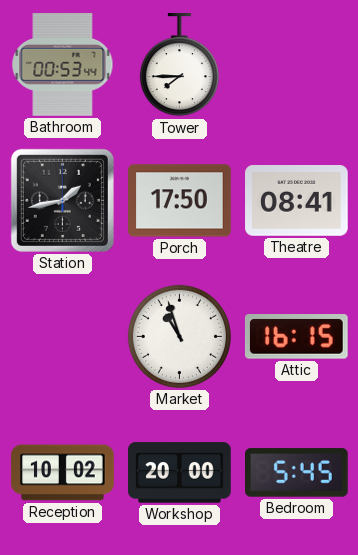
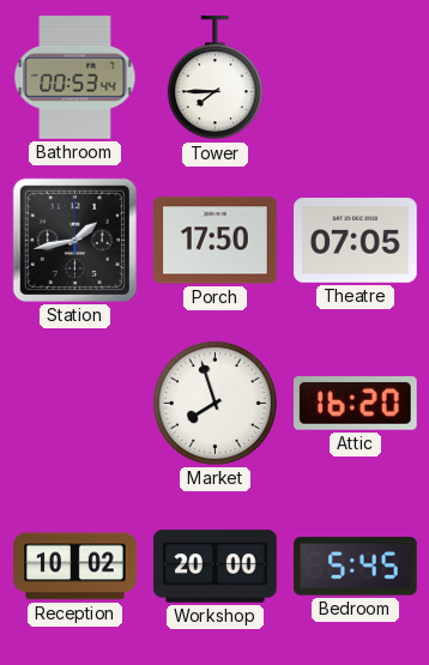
Theatre: 08:41 -> 07:05
Market: 10:57 -> 7:57
Attic: 16:15 -> 16:20
